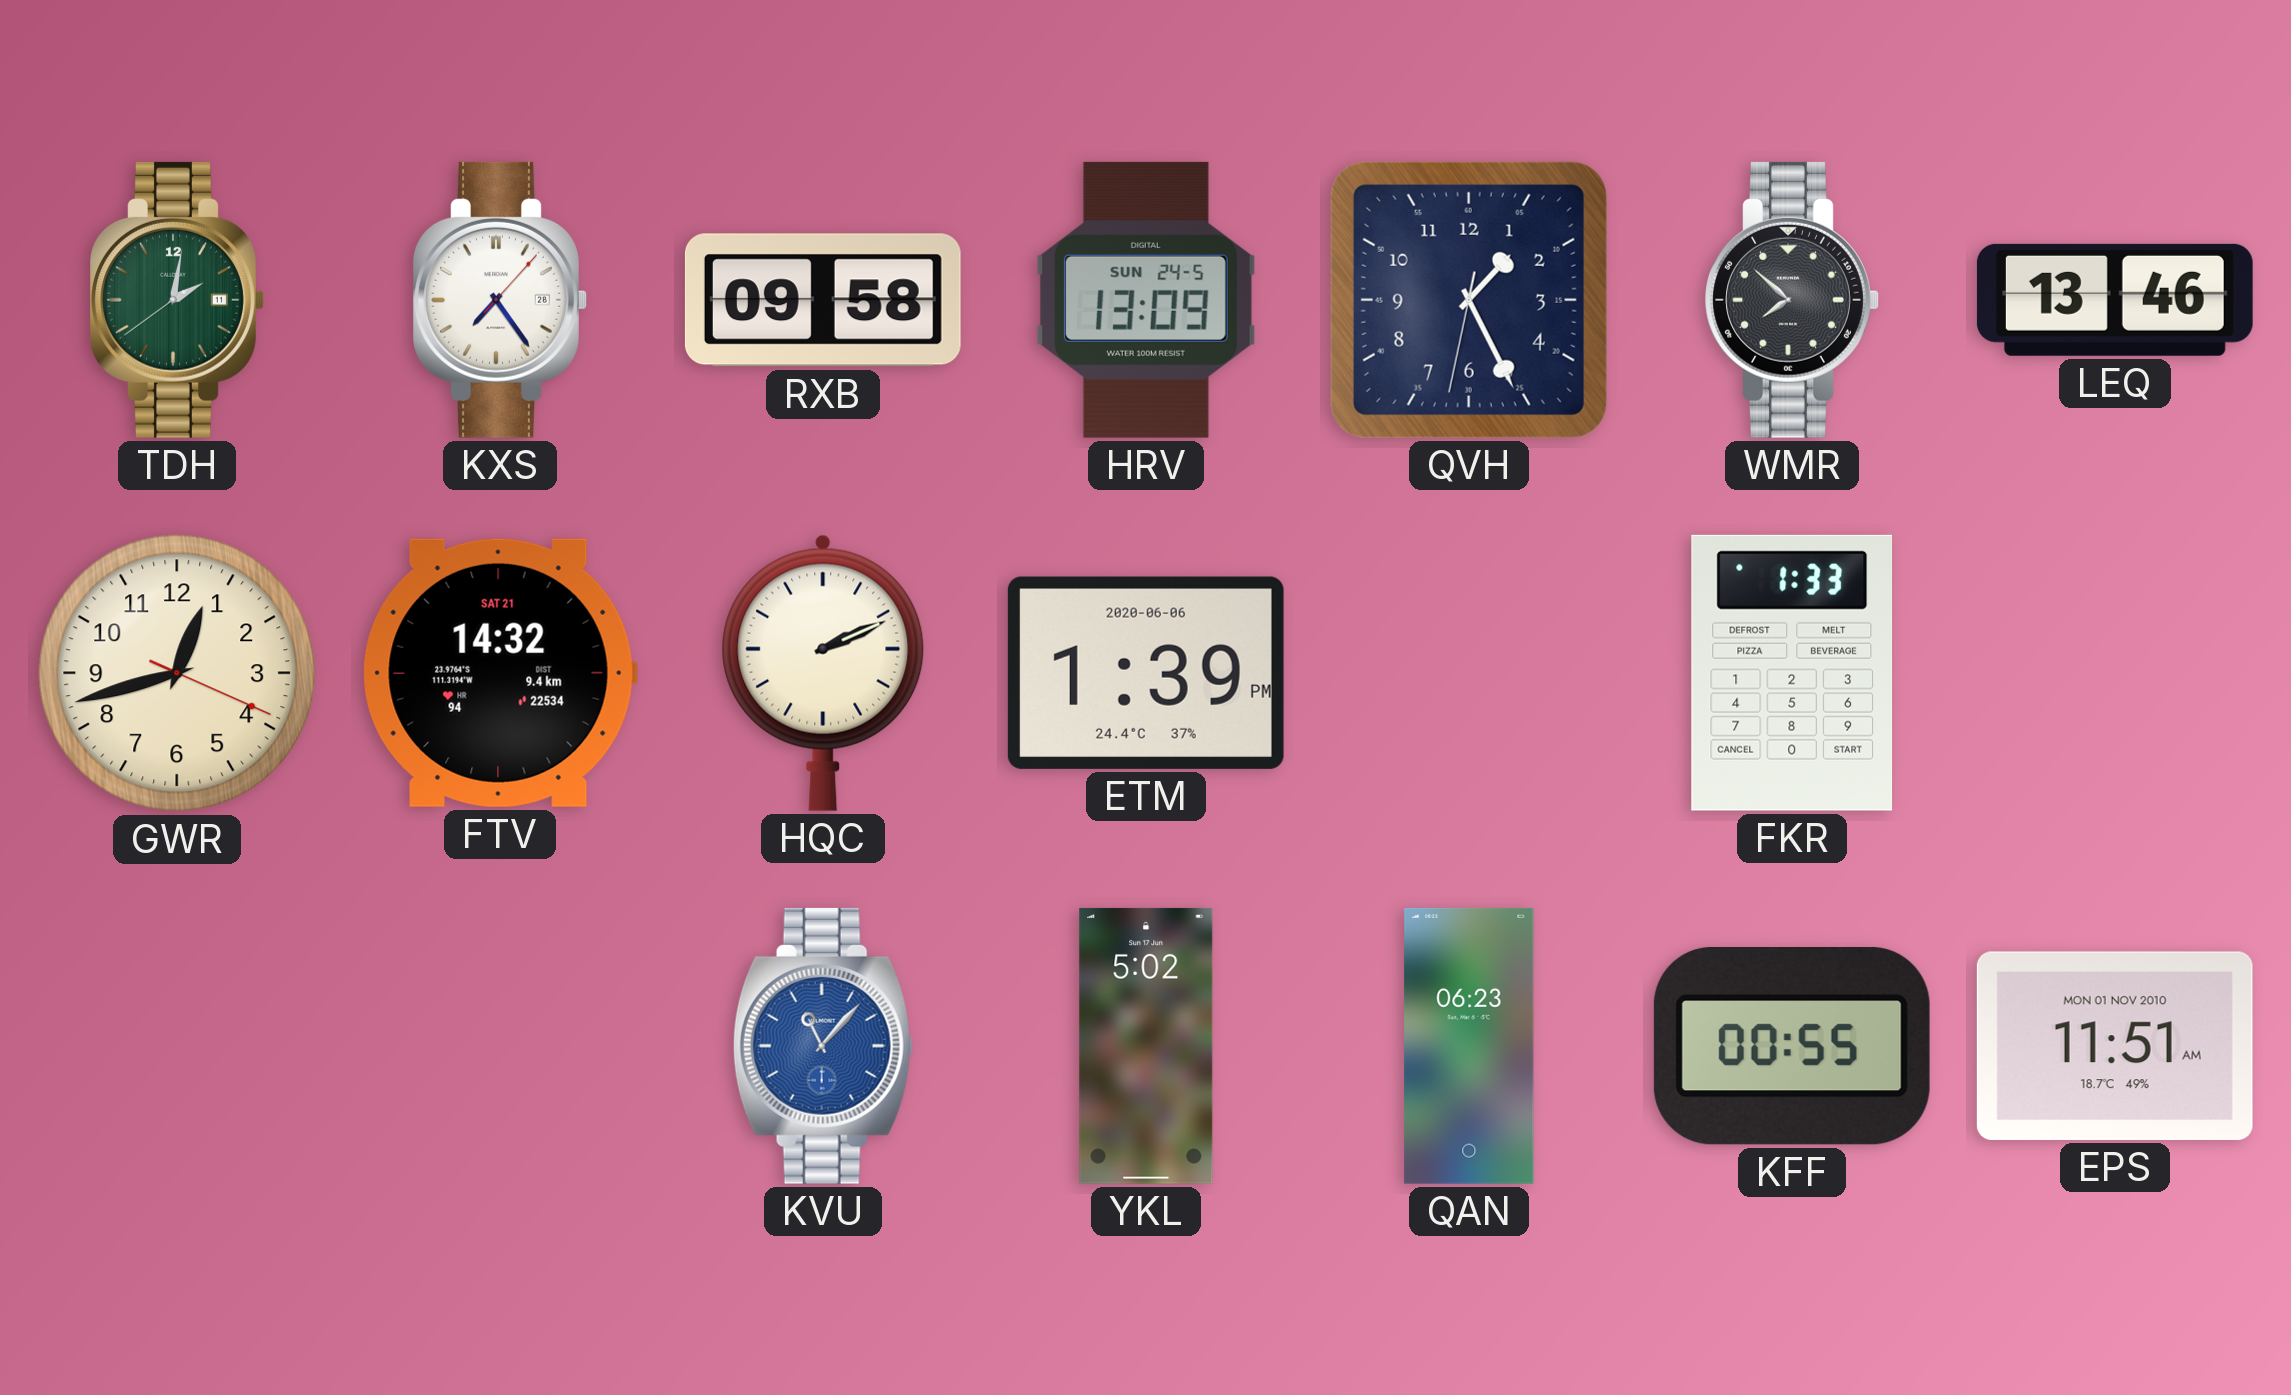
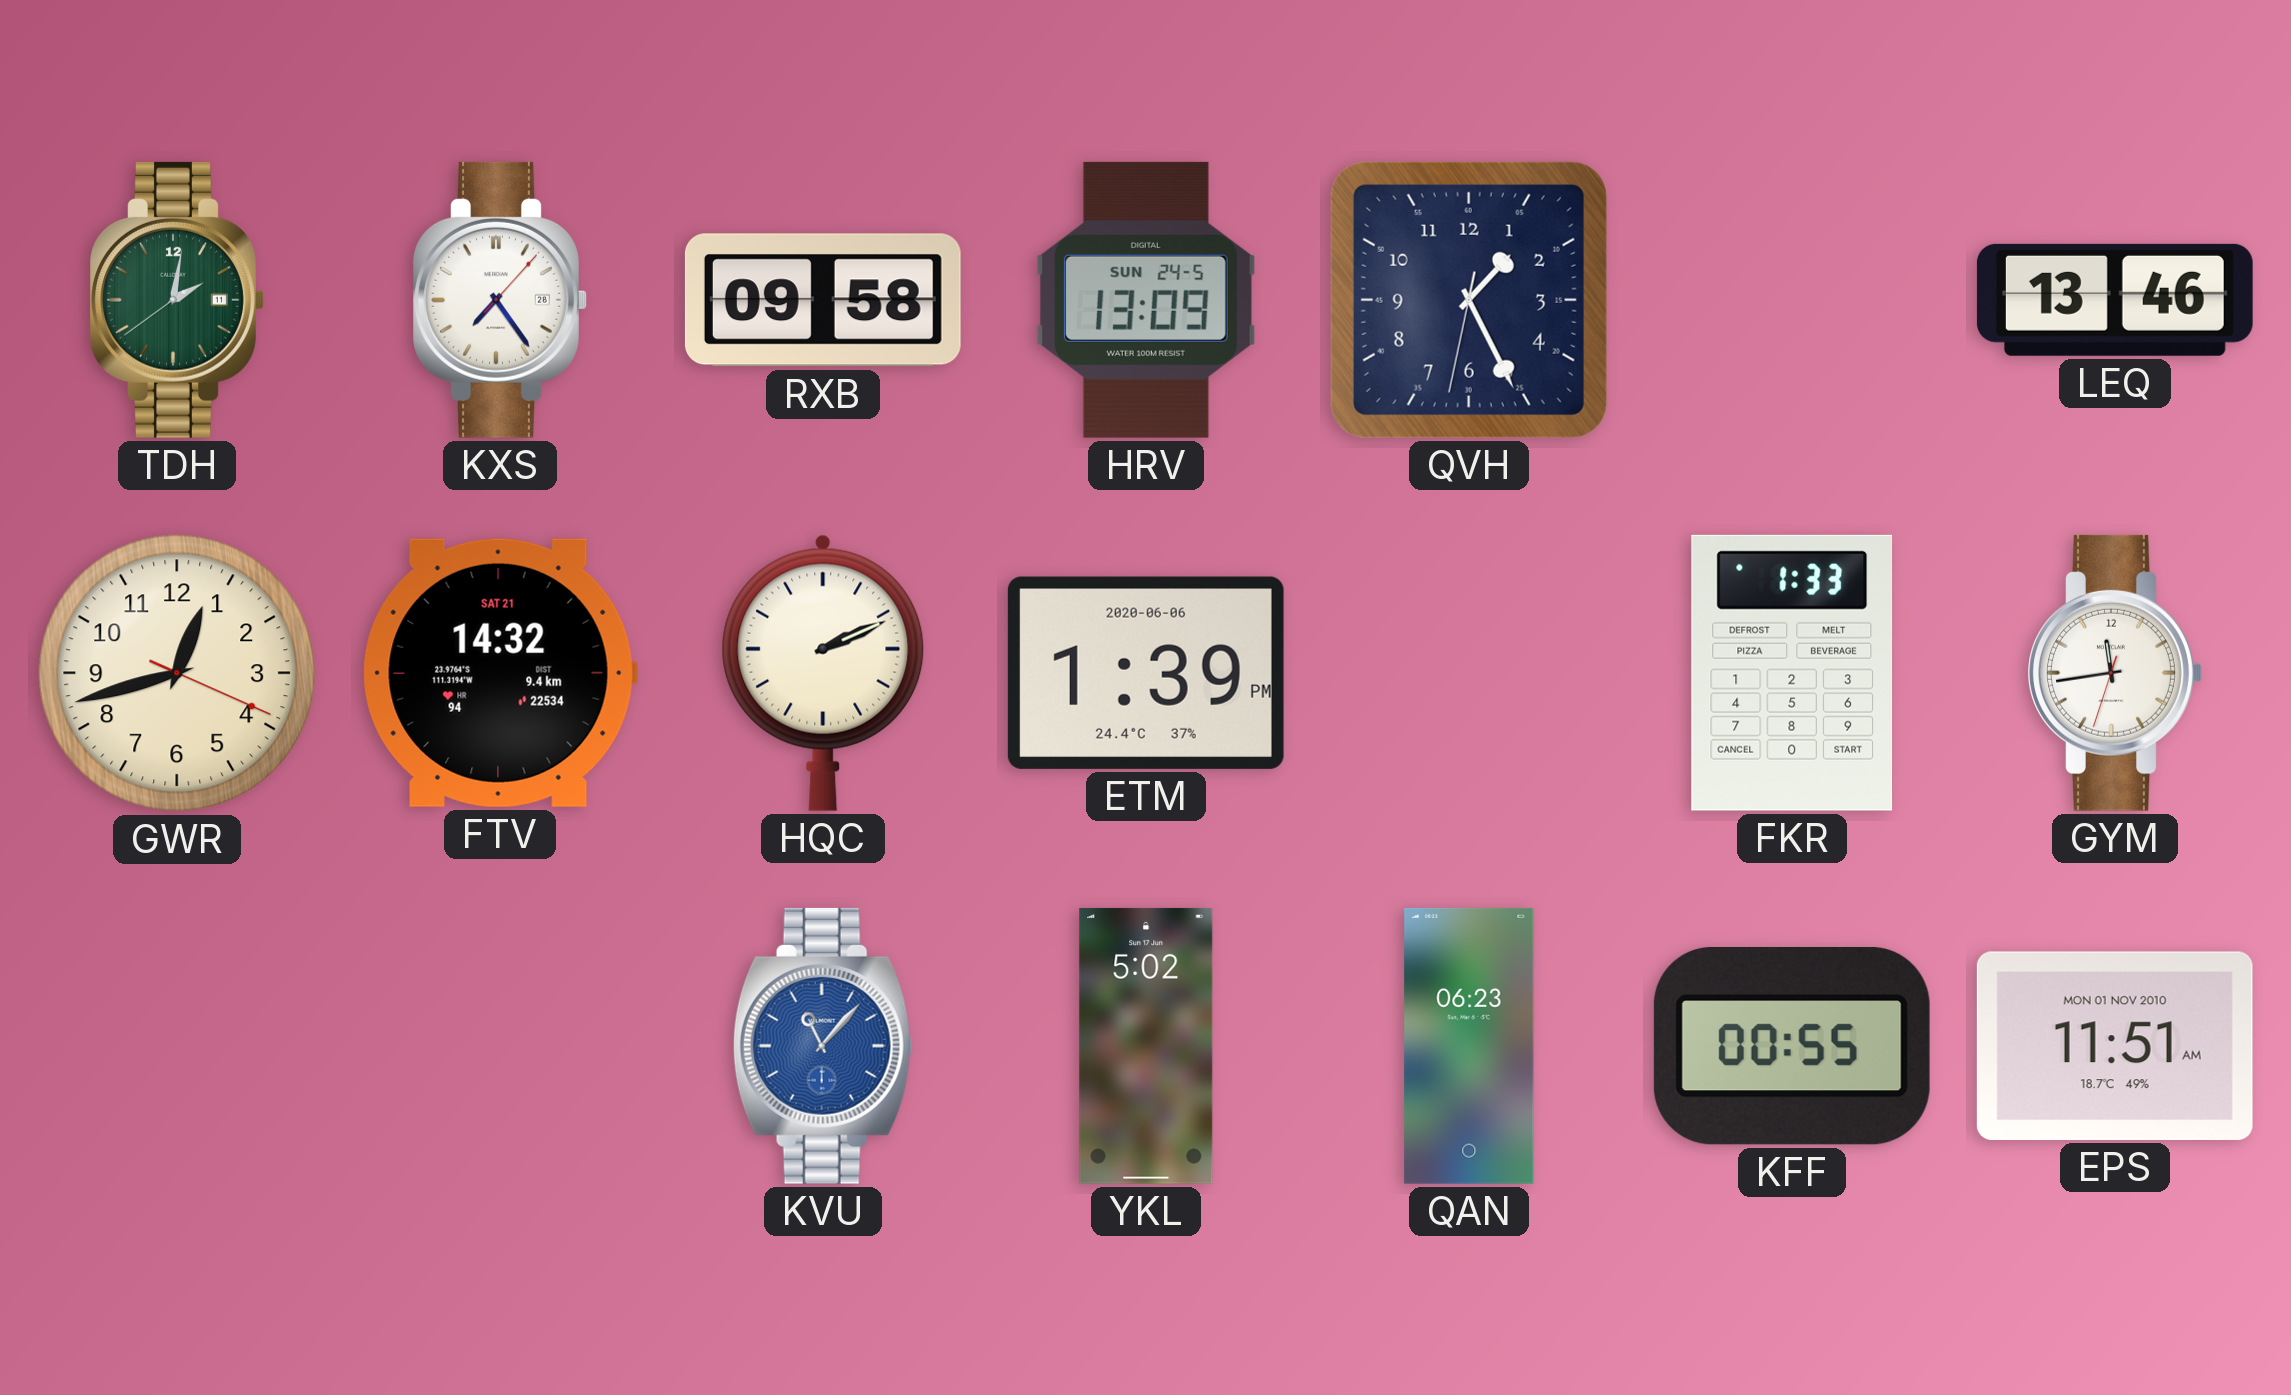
WMR: 7:52 -> none
GYM: none -> 11:43
